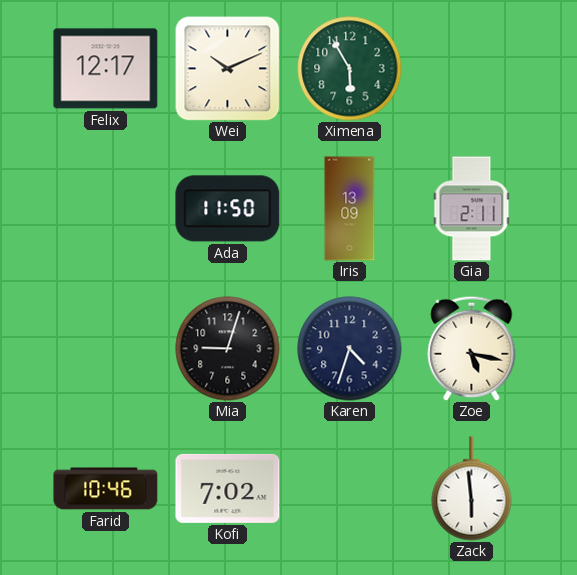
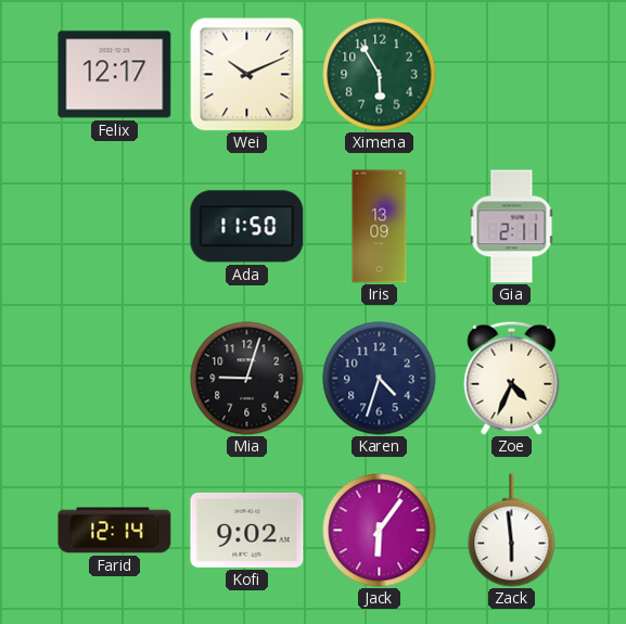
Zoe: 5:17 -> 4:34
Farid: 10:46 -> 12:14
Kofi: 7:02 -> 9:02
Jack: none -> 6:06
